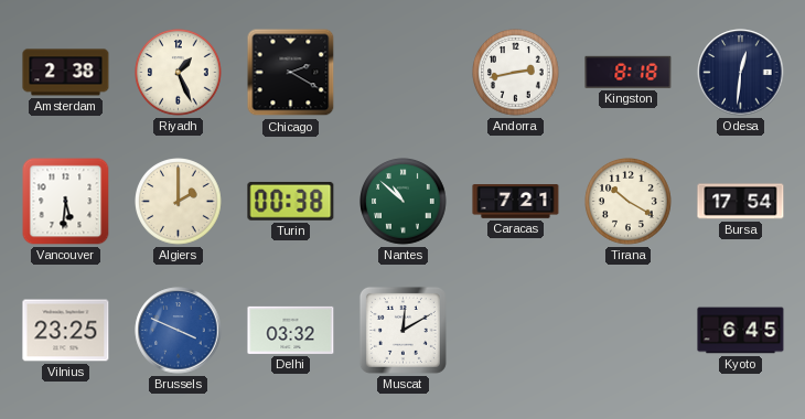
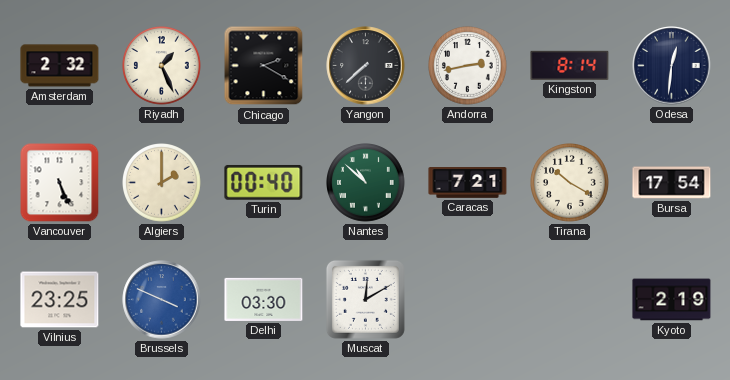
Amsterdam: 2:38 -> 2:32
Yangon: none -> 7:38
Kingston: 8:18 -> 8:14
Vancouver: 5:31 -> 5:26
Turin: 00:38 -> 00:40
Delhi: 03:32 -> 03:30
Kyoto: 6:45 -> 2:19
